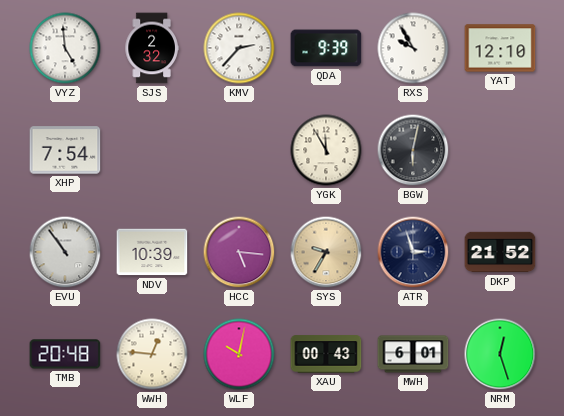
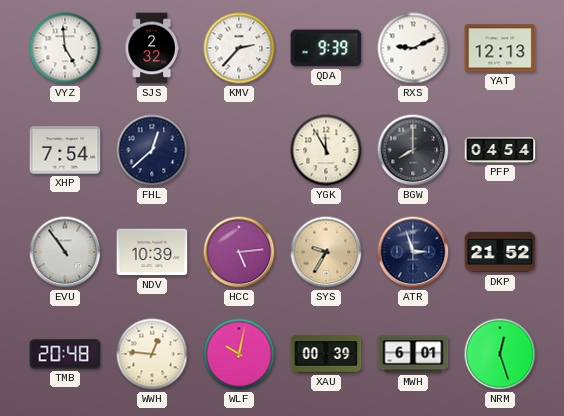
RXS: 9:55 -> 9:11
YAT: 12:10 -> 12:13
FHL: none -> 12:38
BGW: 6:02 -> 8:00
PFP: none -> 04:54
HCC: 5:16 -> 5:14
XAU: 00:43 -> 00:39
